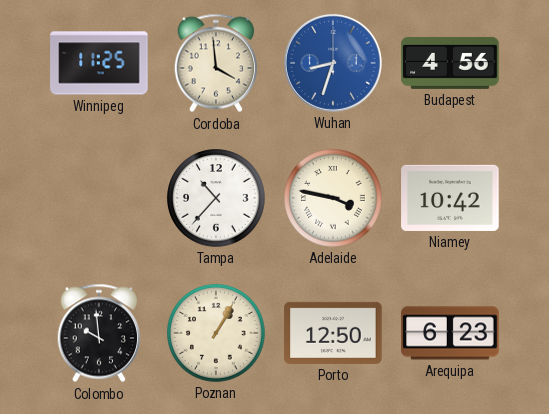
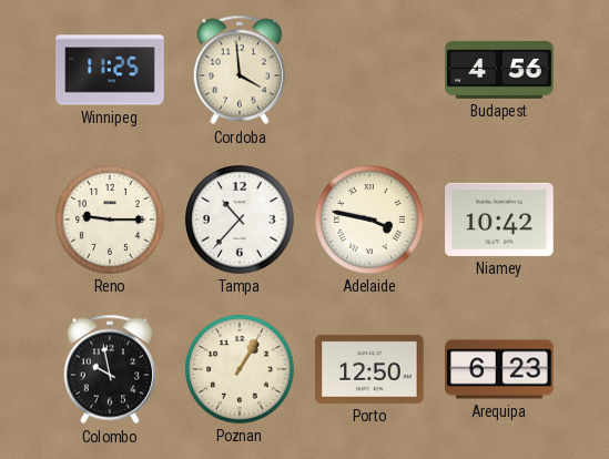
Wuhan: 8:33 -> none
Reno: none -> 9:15
Colombo: 9:59 -> 9:58
